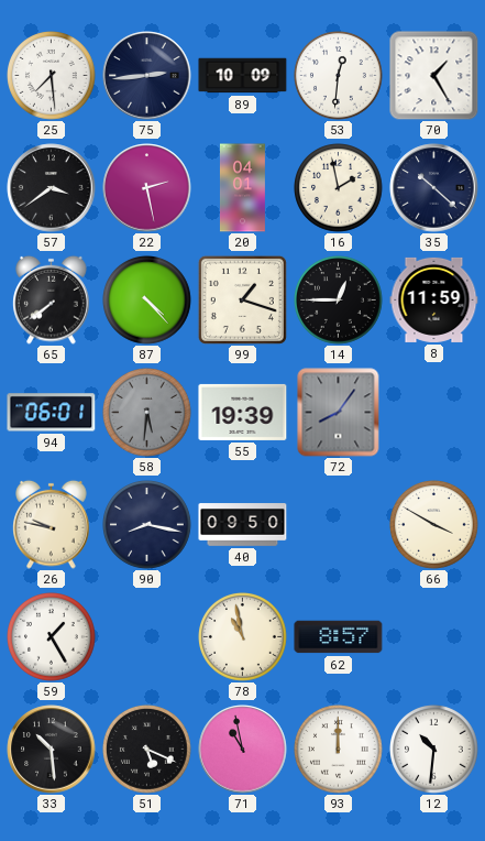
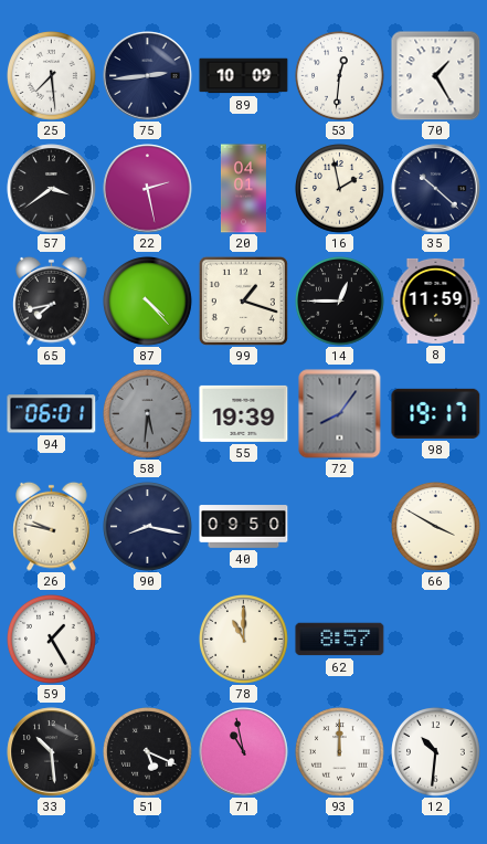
65: 7:39 -> 7:43
98: none -> 19:17
78: 10:58 -> 11:00
